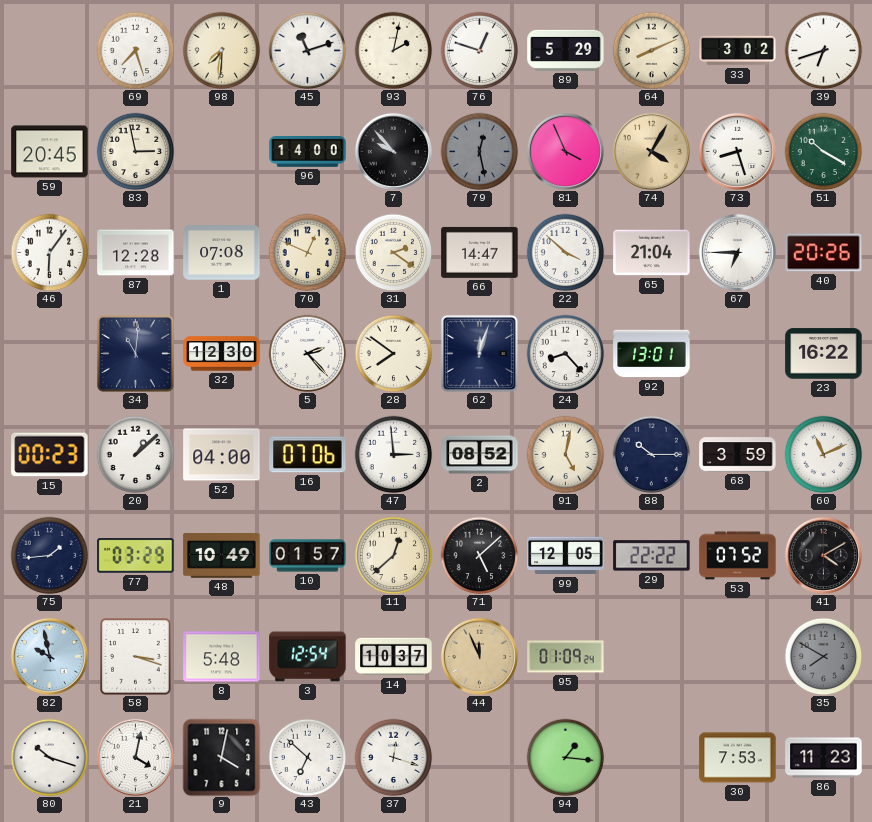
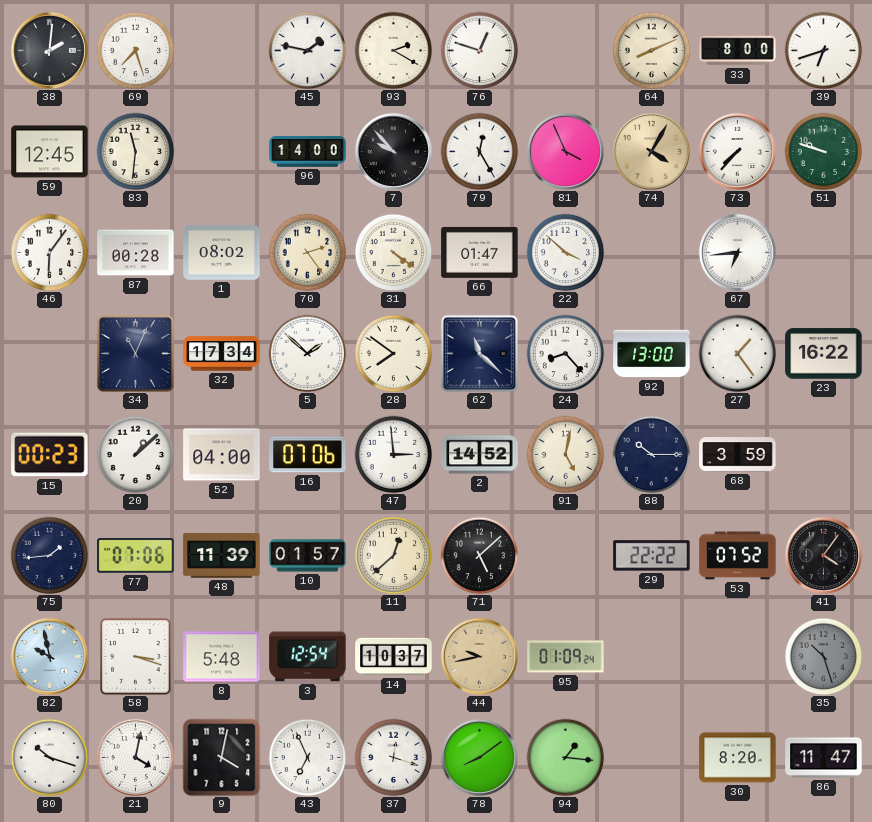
38: none -> 2:01
98: 7:31 -> none
45: 11:12 -> 1:47
93: 2:02 -> 2:20
89: 5:29 -> none
33: 3:02 -> 8:00
59: 20:45 -> 12:45
83: 2:58 -> 11:31
79: 12:28 -> 12:25
79 dial: grey -> white
73: 8:27 -> 7:37
51: 10:20 -> 9:48
87: 12:28 -> 00:28
1: 07:08 -> 08:02
70: 12:49 -> 2:24
31: 2:21 -> 4:21
66: 14:47 -> 01:47
65: 21:04 -> none
67: 6:45 -> 6:44
40: 20:26 -> none
34: 11:01 -> 11:04
32: 12:30 -> 17:34
5: 2:23 -> 1:52
62: 12:03 -> 11:22
92: 13:01 -> 13:00
27: none -> 1:24
2: 08:52 -> 14:52
60: 11:11 -> none
77: 03:29 -> 07:06
48: 10:49 -> 11:39
99: 12:05 -> none
41: 4:10 -> 4:06
44: 11:56 -> 9:43
35: 7:50 -> 10:27
43: 6:52 -> 6:56
78: none -> 8:09
30: 7:53 -> 8:20
86: 11:23 -> 11:47
